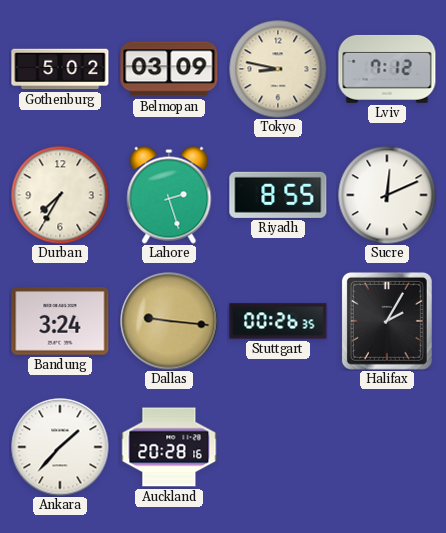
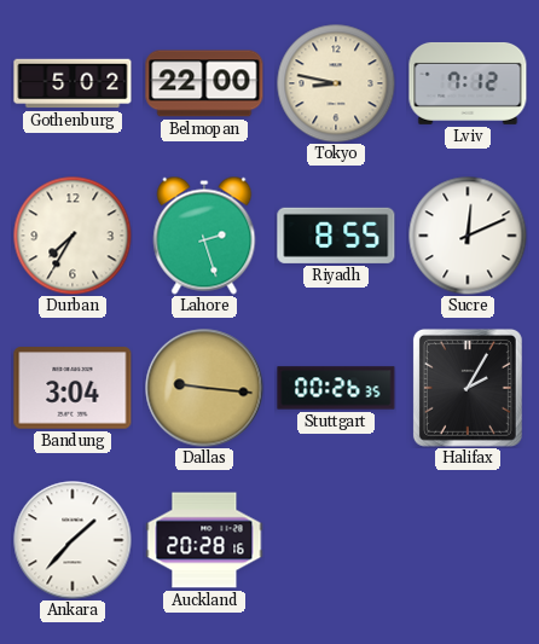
Belmopan: 03:09 -> 22:00
Bandung: 3:24 -> 3:04
